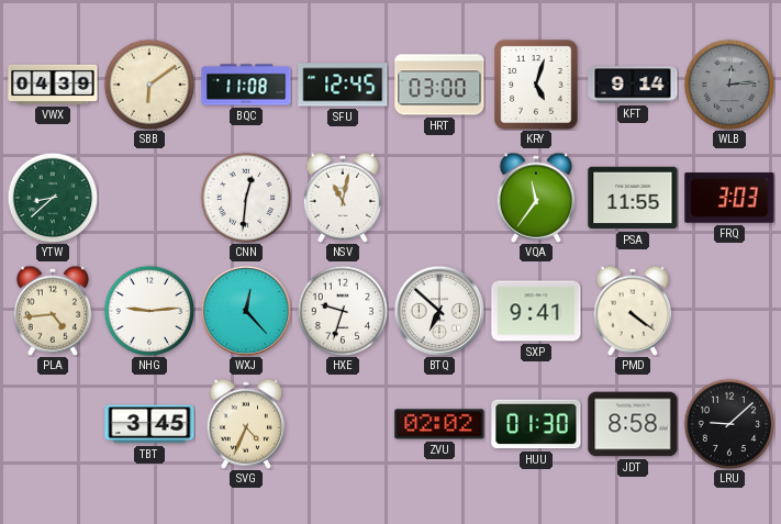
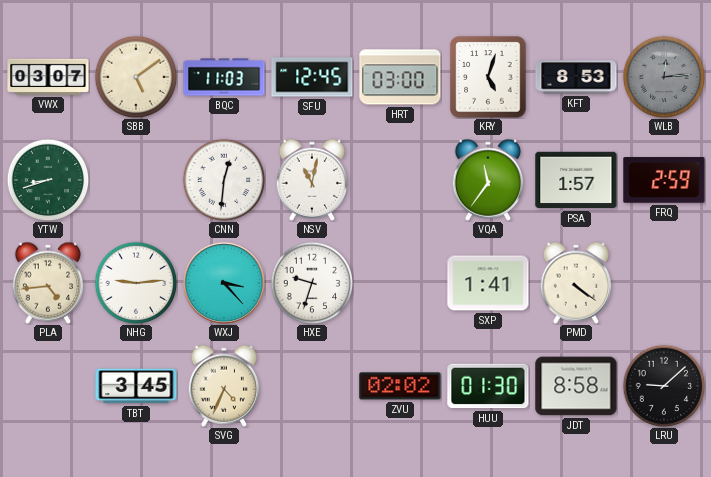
VWX: 04:39 -> 03:07
SBB: 6:09 -> 5:09
BQC: 11:08 -> 11:03
KFT: 9:14 -> 8:53
YTW: 8:38 -> 8:42
PSA: 11:55 -> 1:57
FRQ: 3:03 -> 2:59
WXJ: 12:23 -> 3:23
BTQ: 6:52 -> none
SXP: 9:41 -> 1:41
